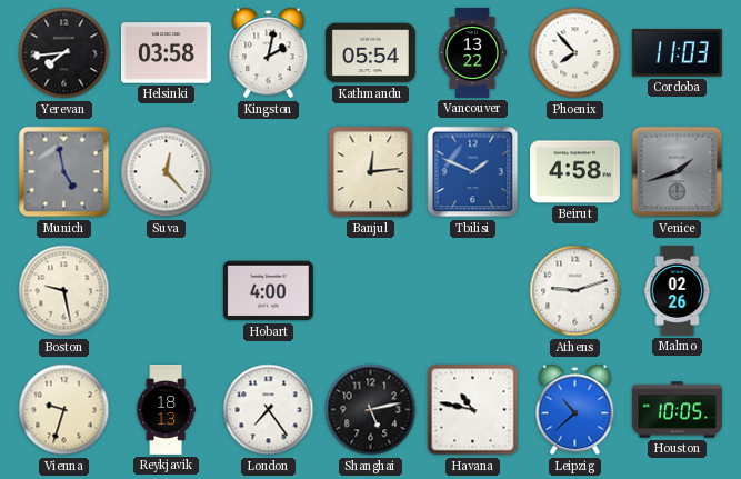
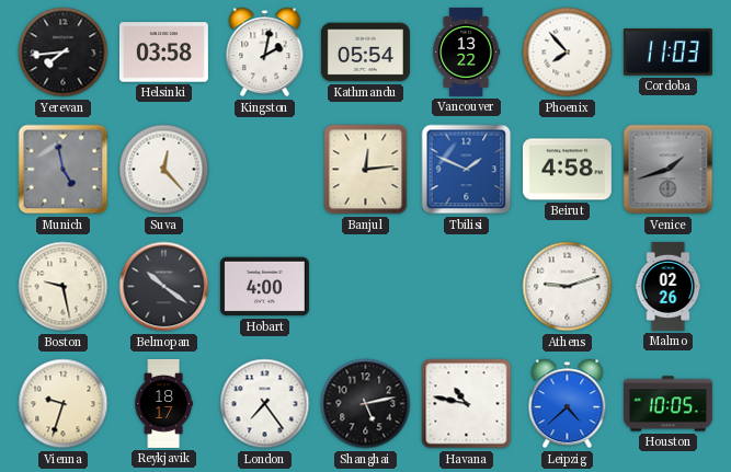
Belmopan: none -> 10:21
Reykjavik: 18:13 -> 18:17
Leipzig: 10:38 -> 4:38
